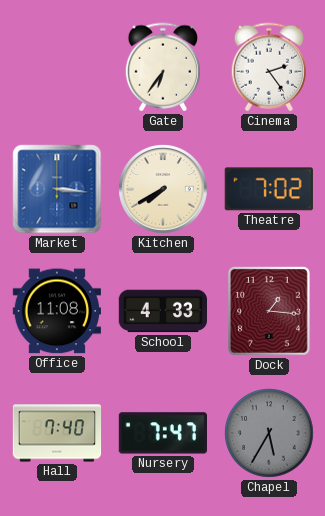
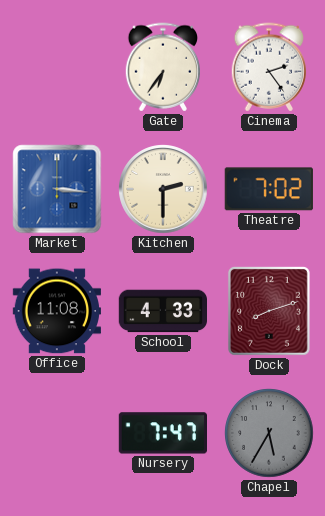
Kitchen: 7:40 -> 2:30
Dock: 1:16 -> 8:12
Hall: 7:40 -> none
